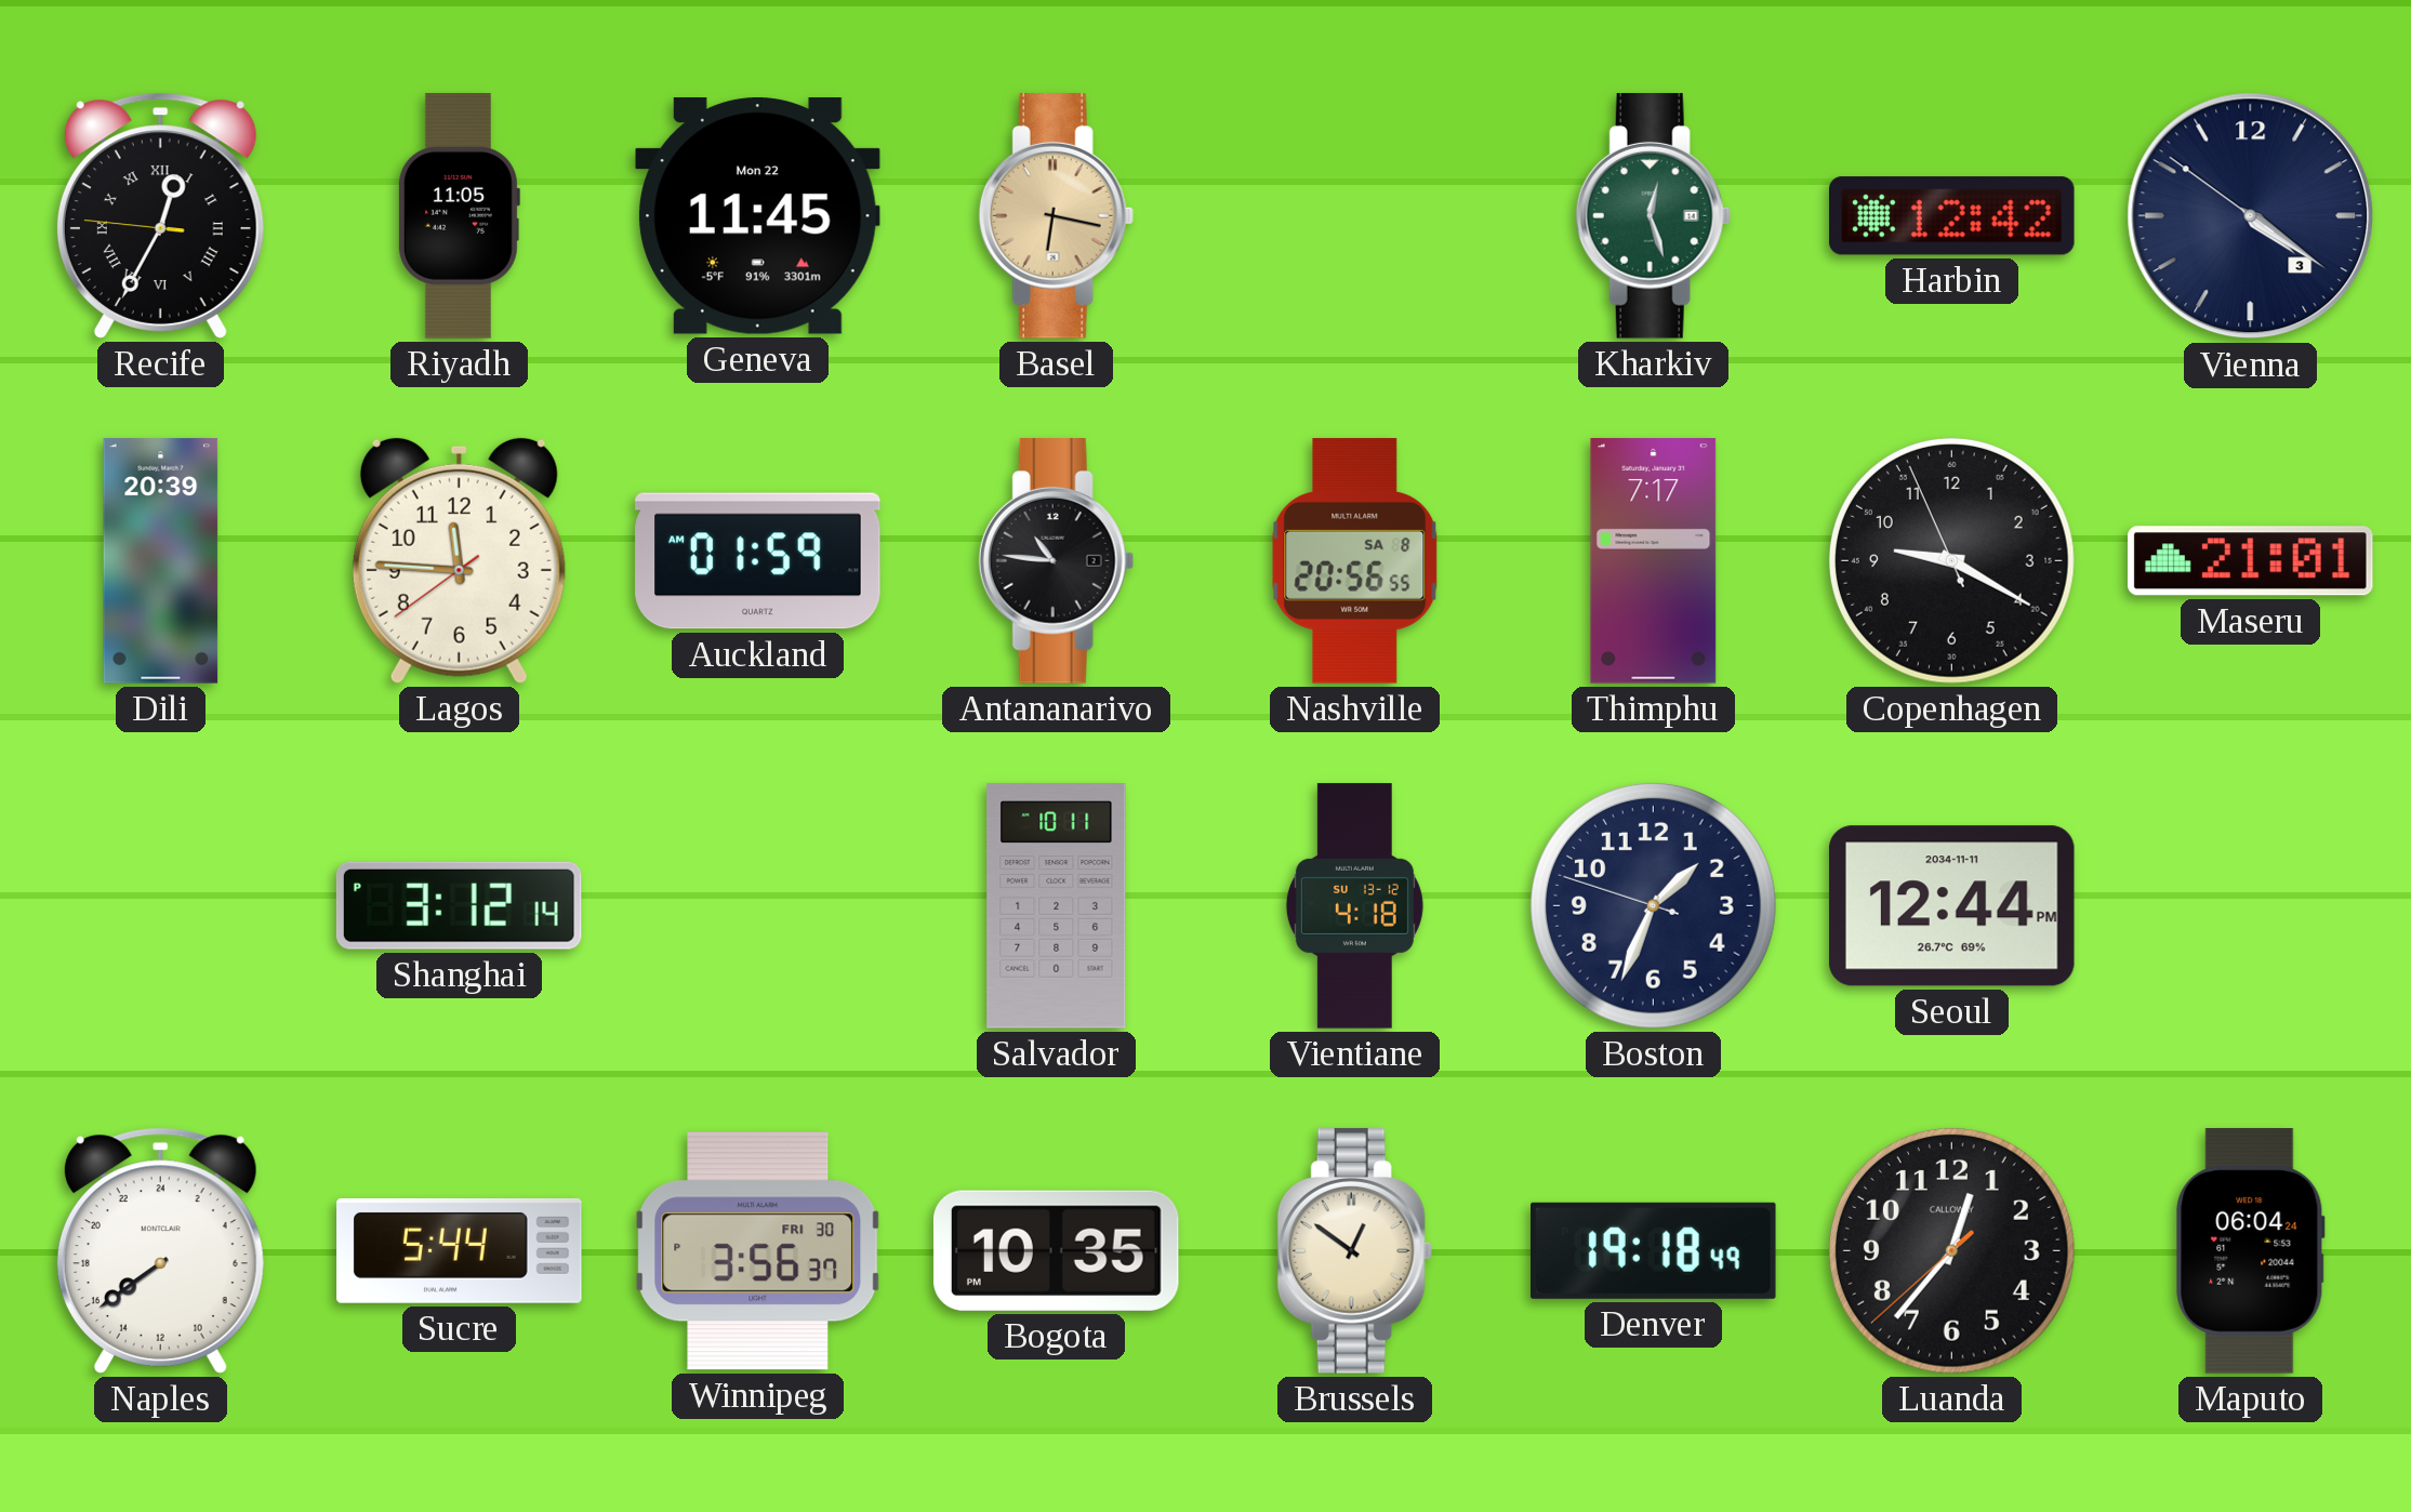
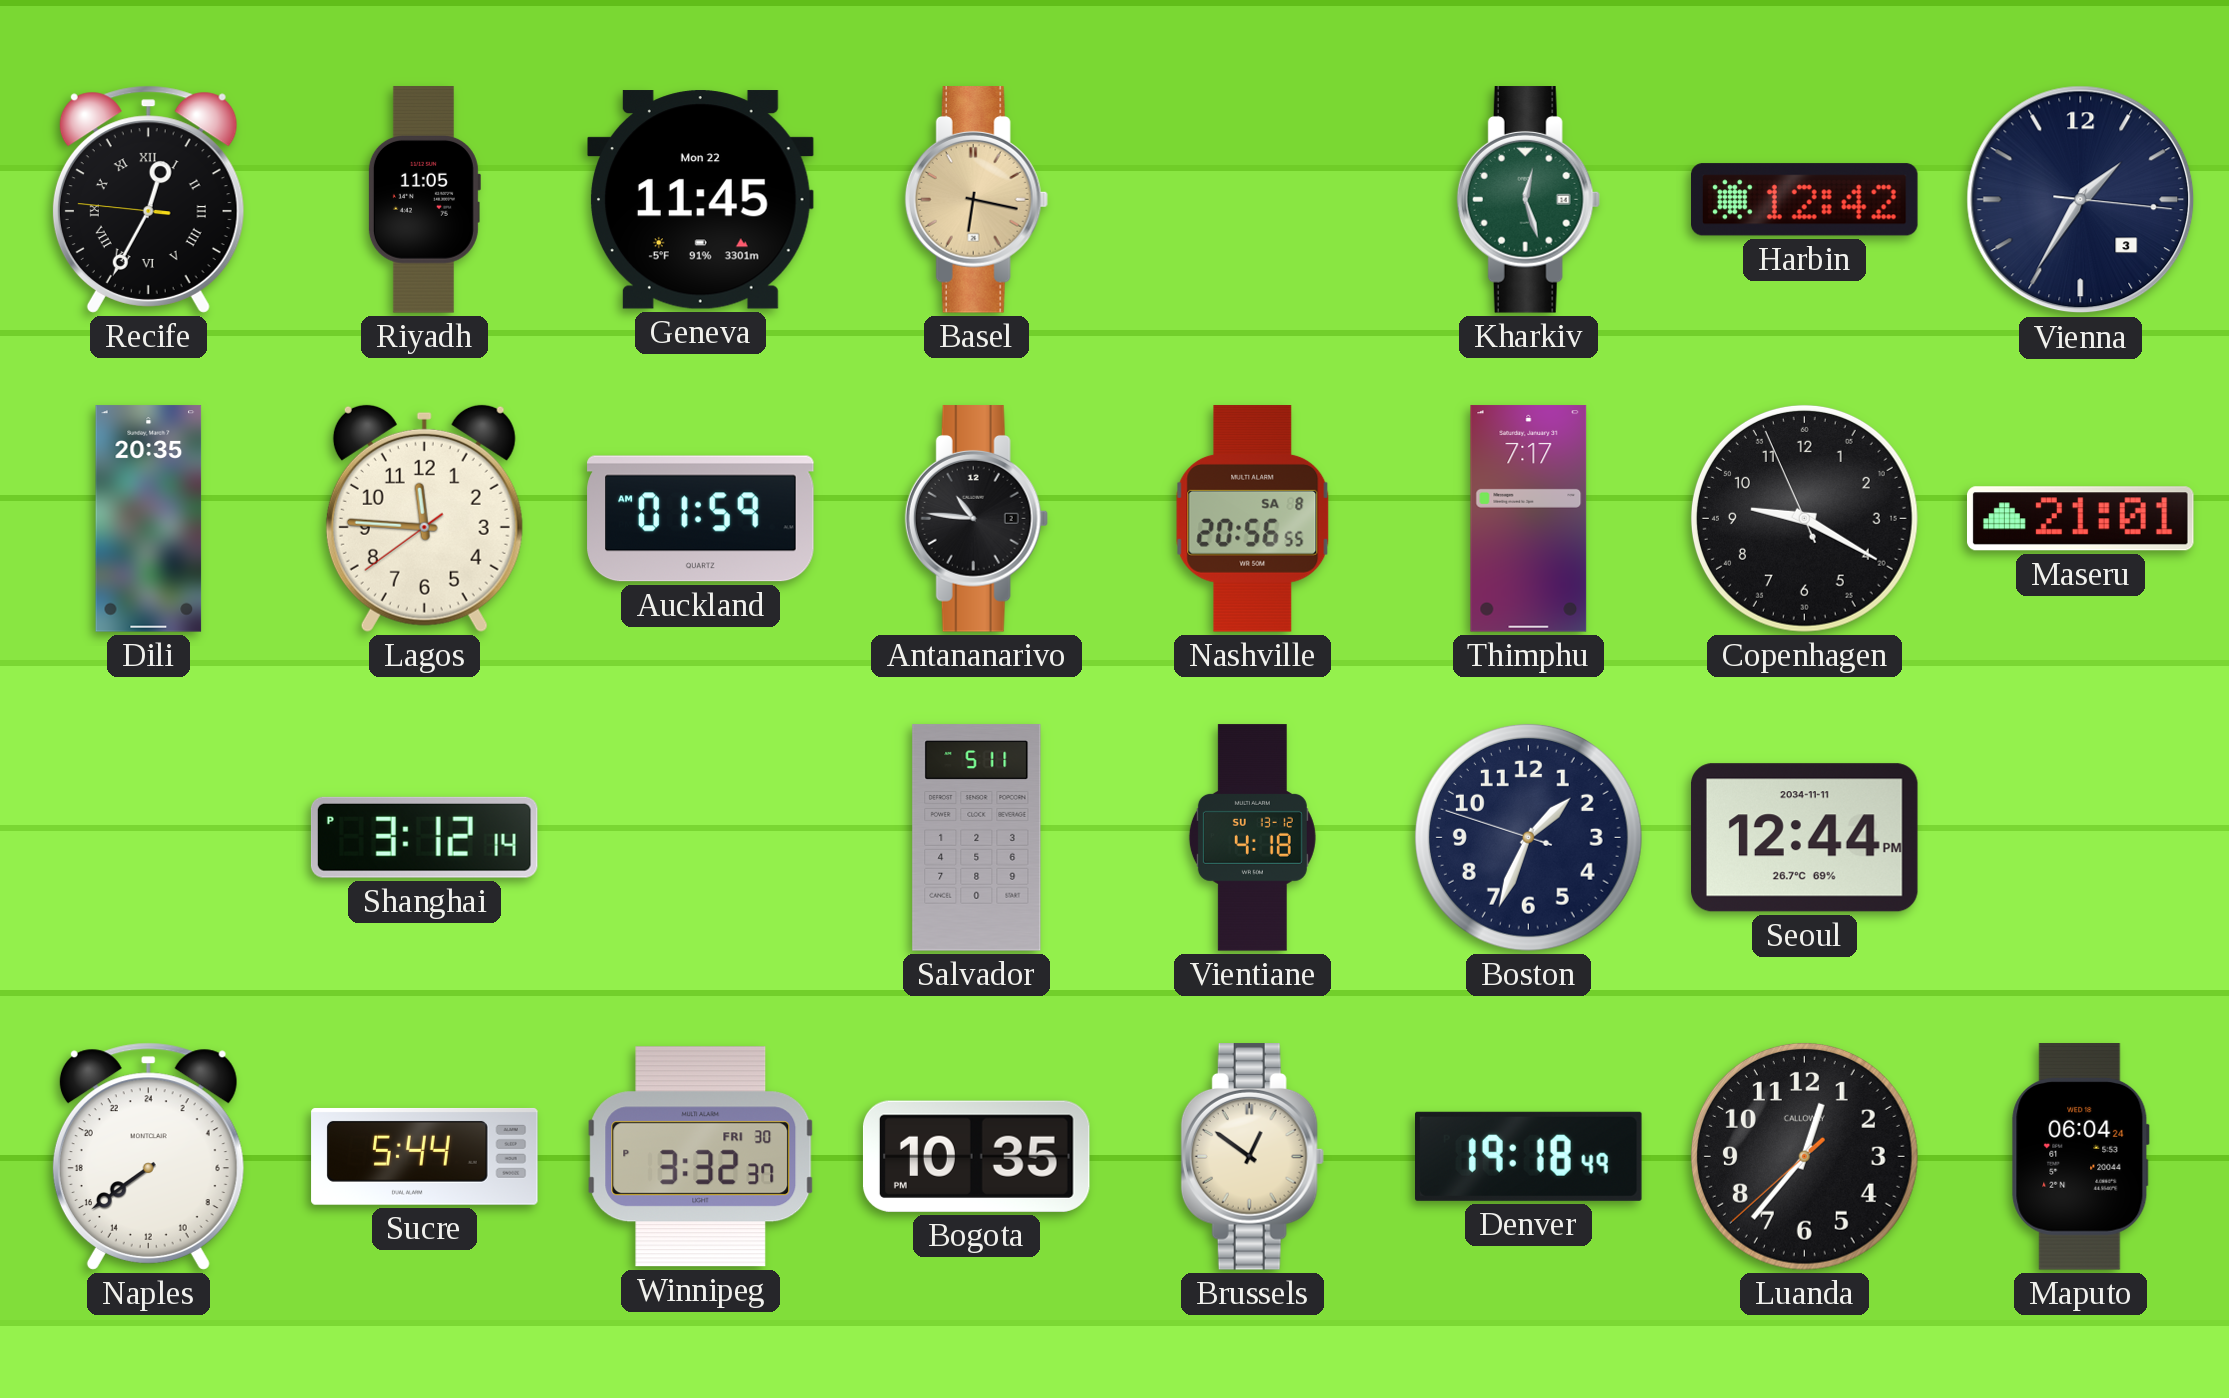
Vienna: 4:20 -> 1:35
Dili: 20:39 -> 20:35
Salvador: 10:11 -> 5:11
Winnipeg: 3:56 -> 3:32
